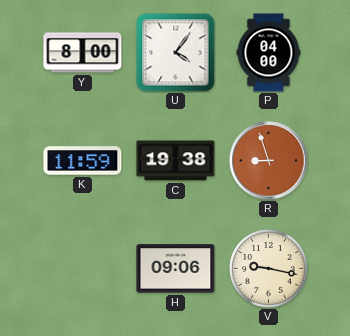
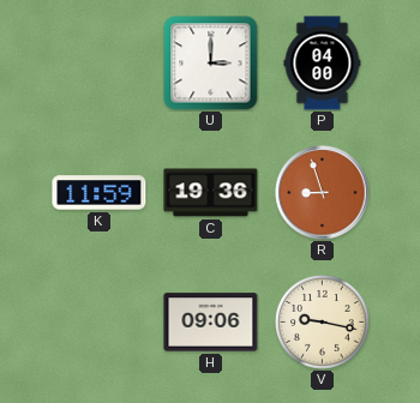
Y: 8:00 -> none
U: 4:06 -> 3:00
C: 19:38 -> 19:36
